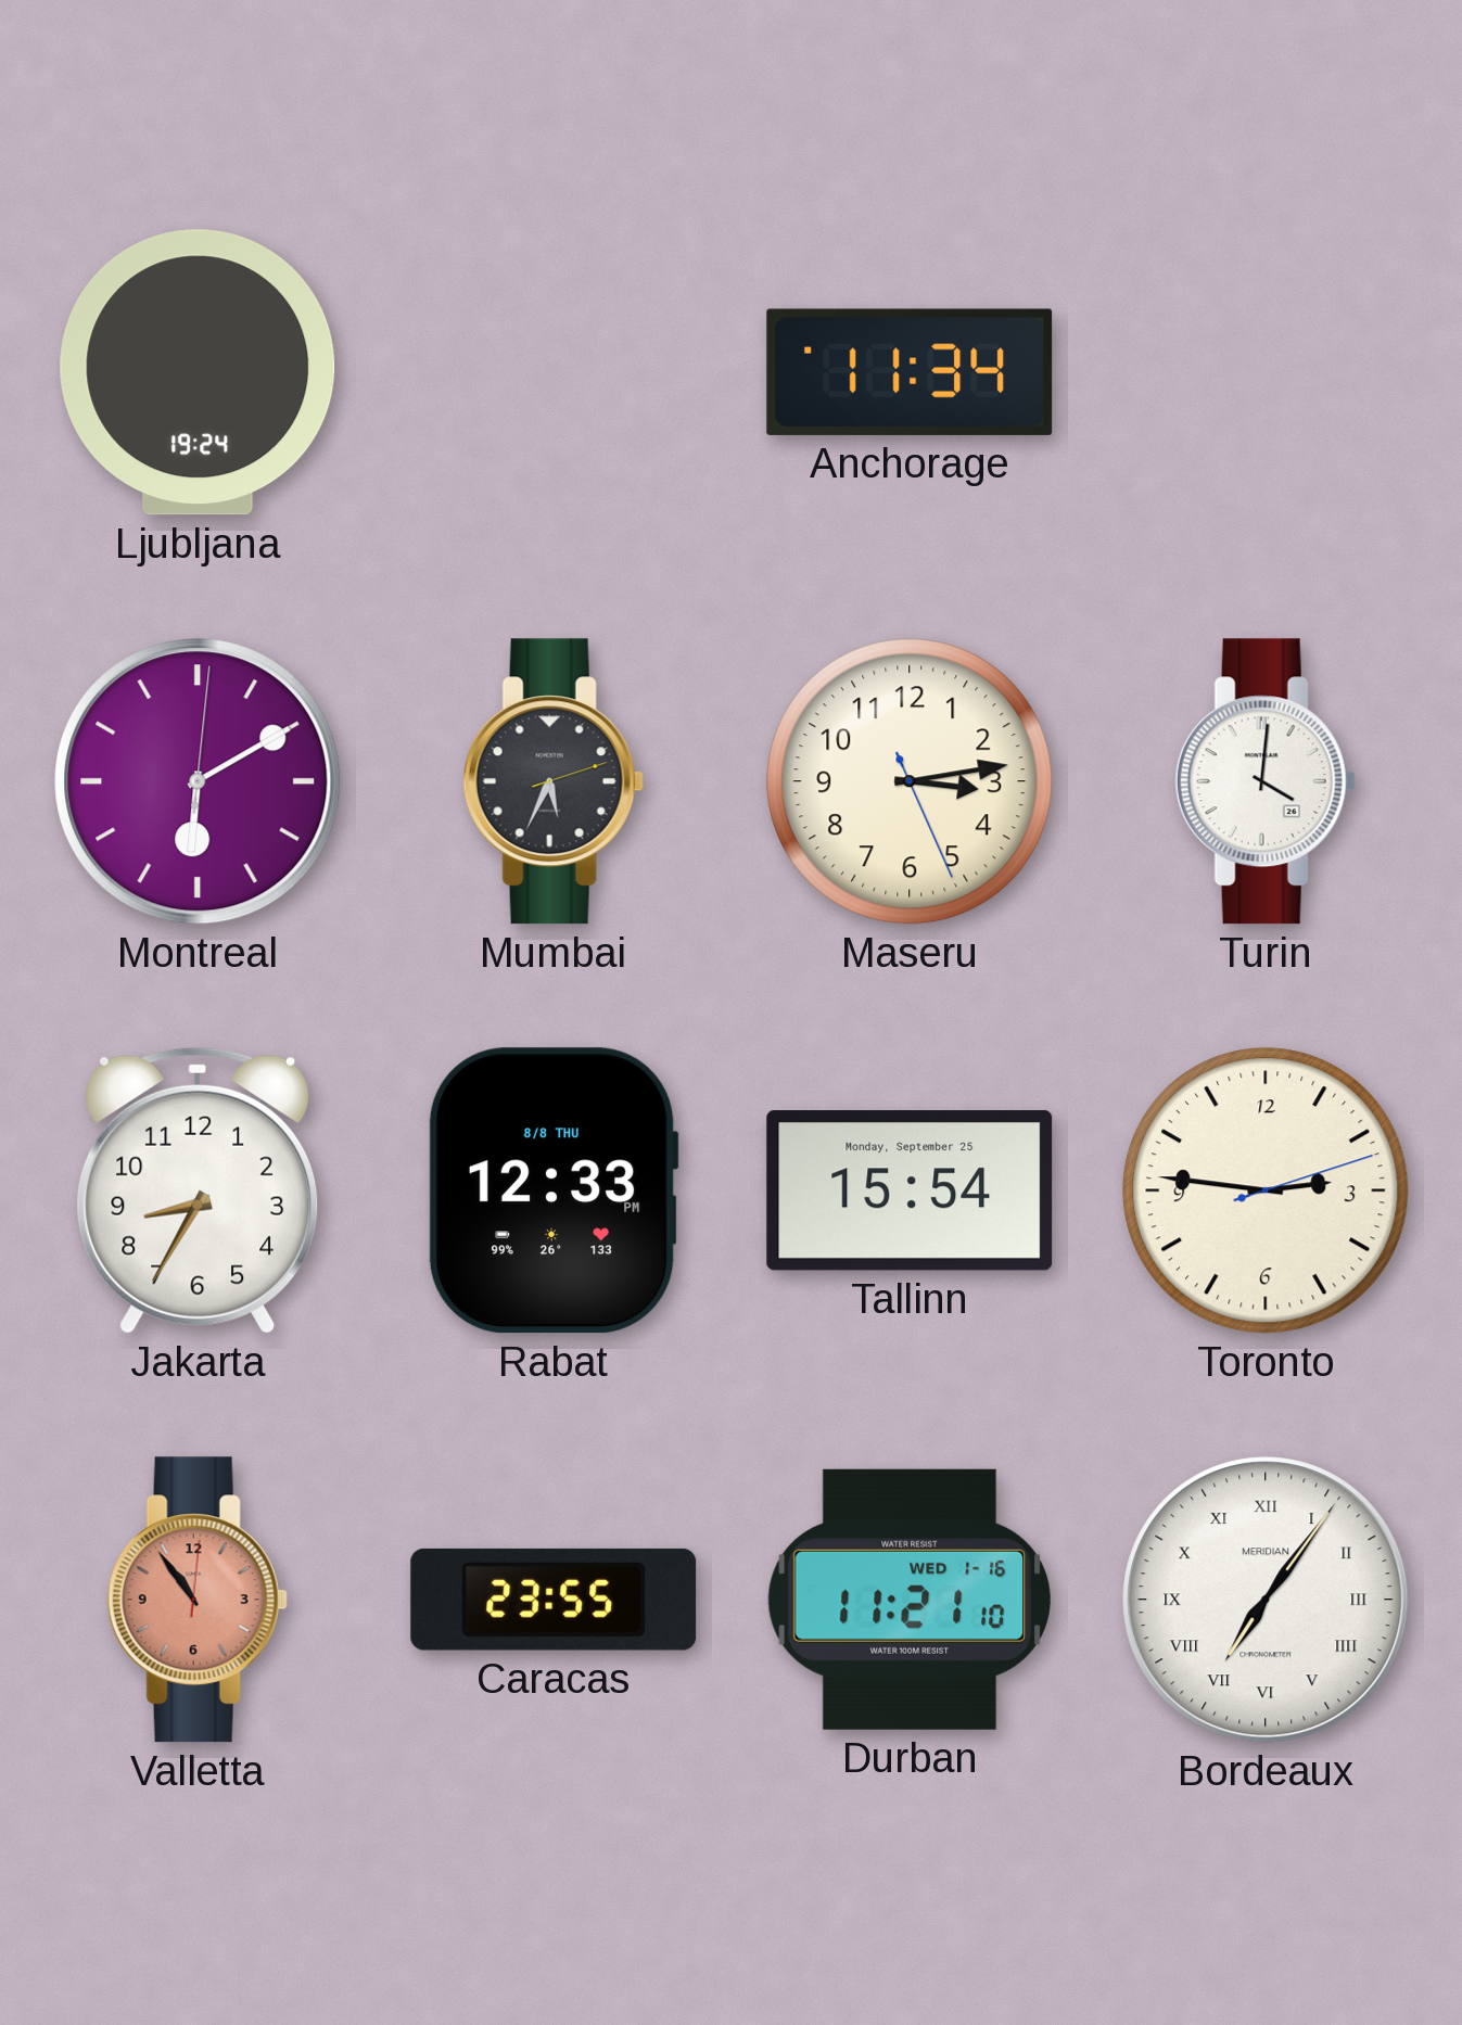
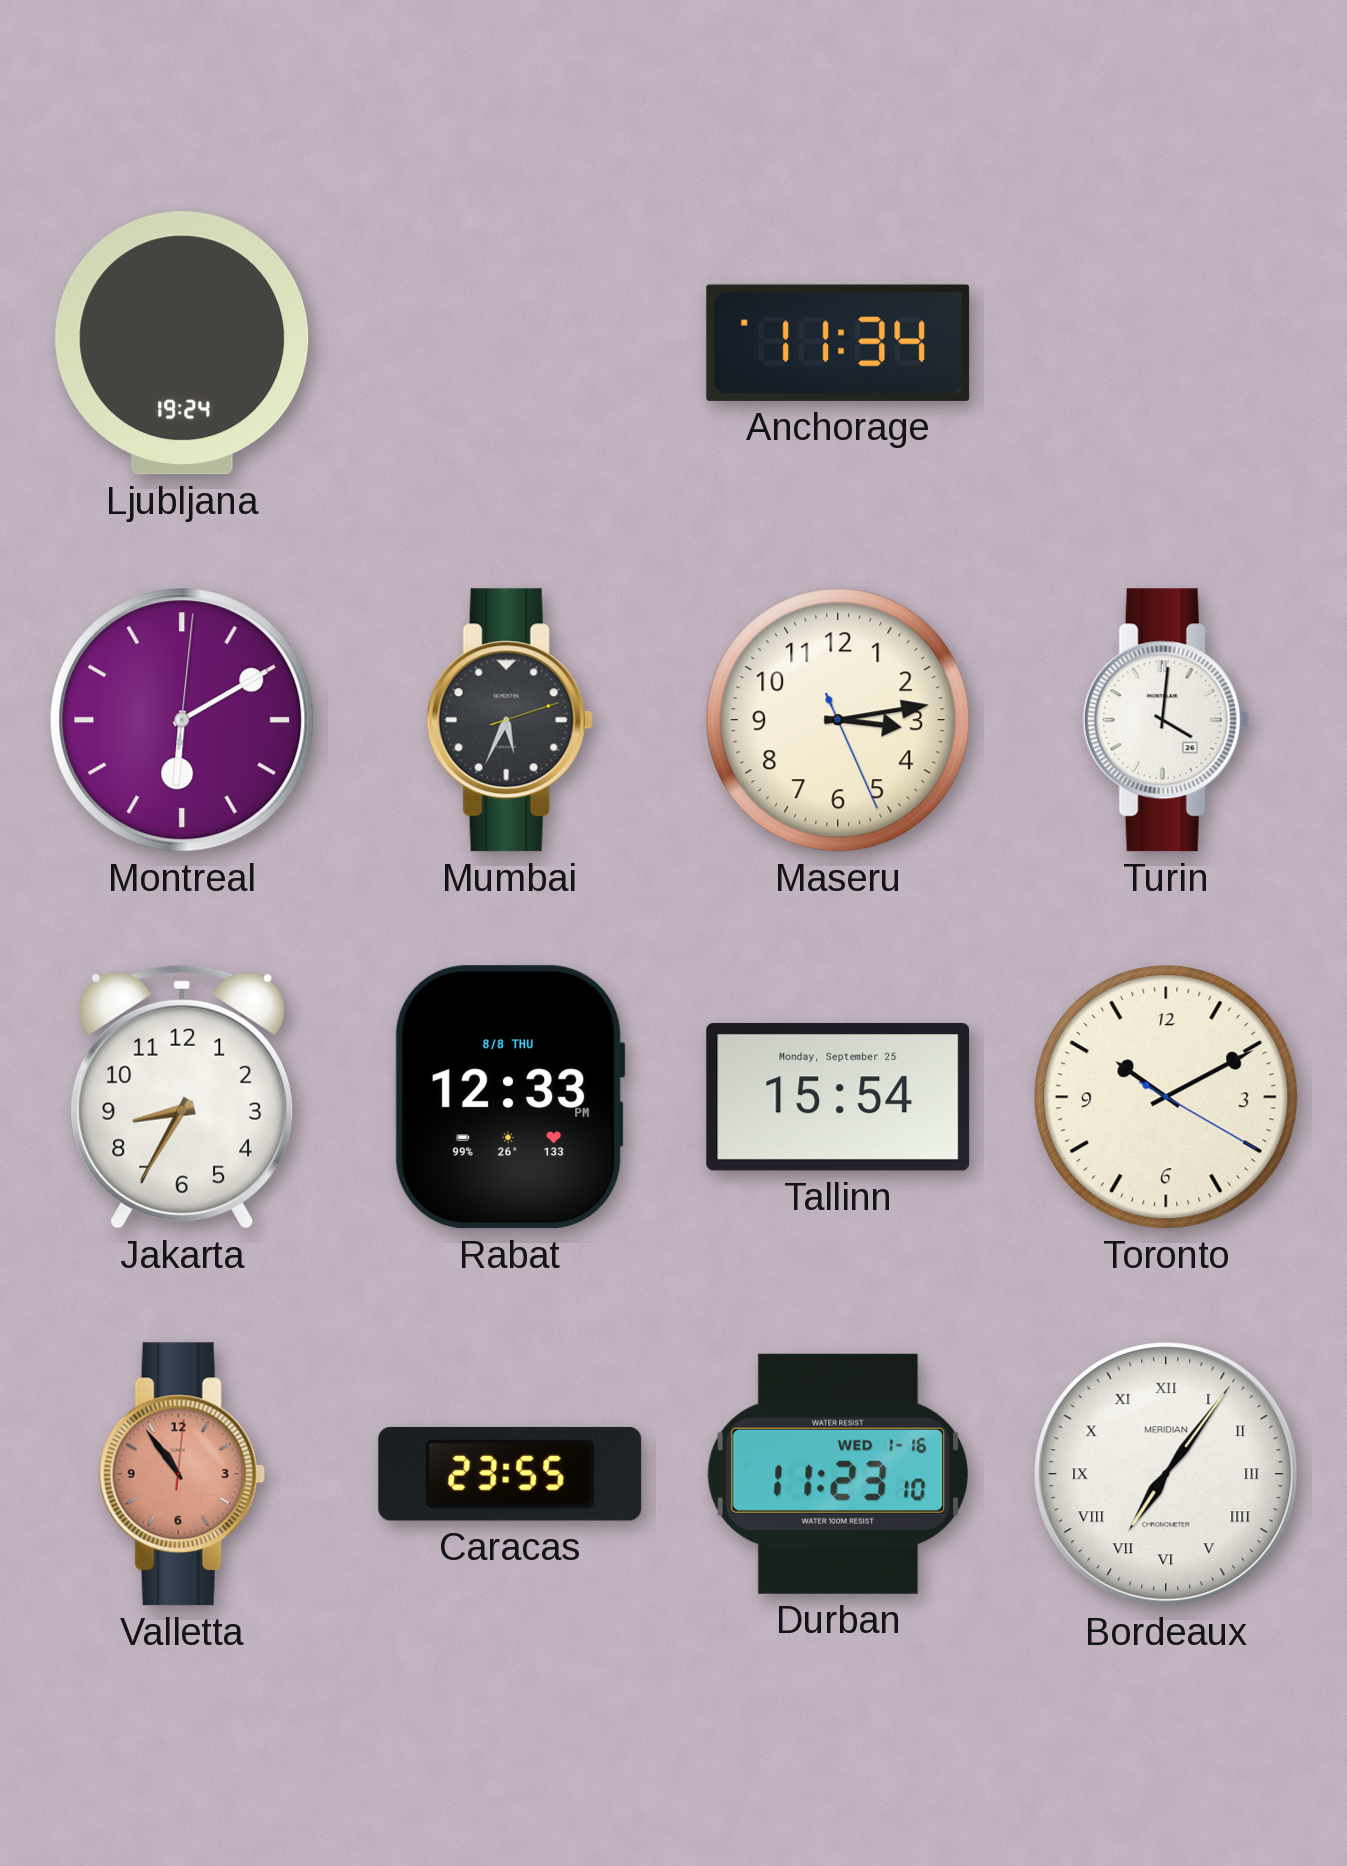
Toronto: 2:46 -> 10:10
Durban: 11:21 -> 11:23
